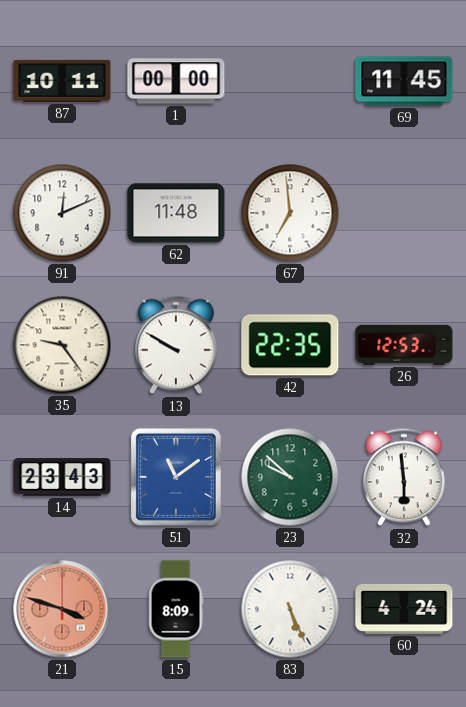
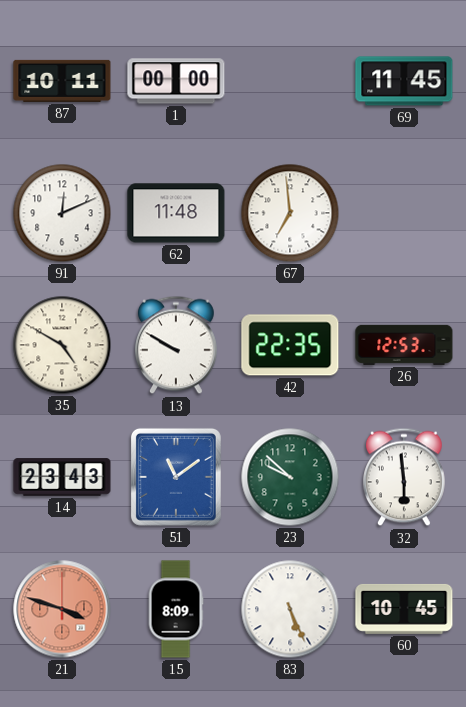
35: 9:24 -> 4:50
60: 4:24 -> 10:45
